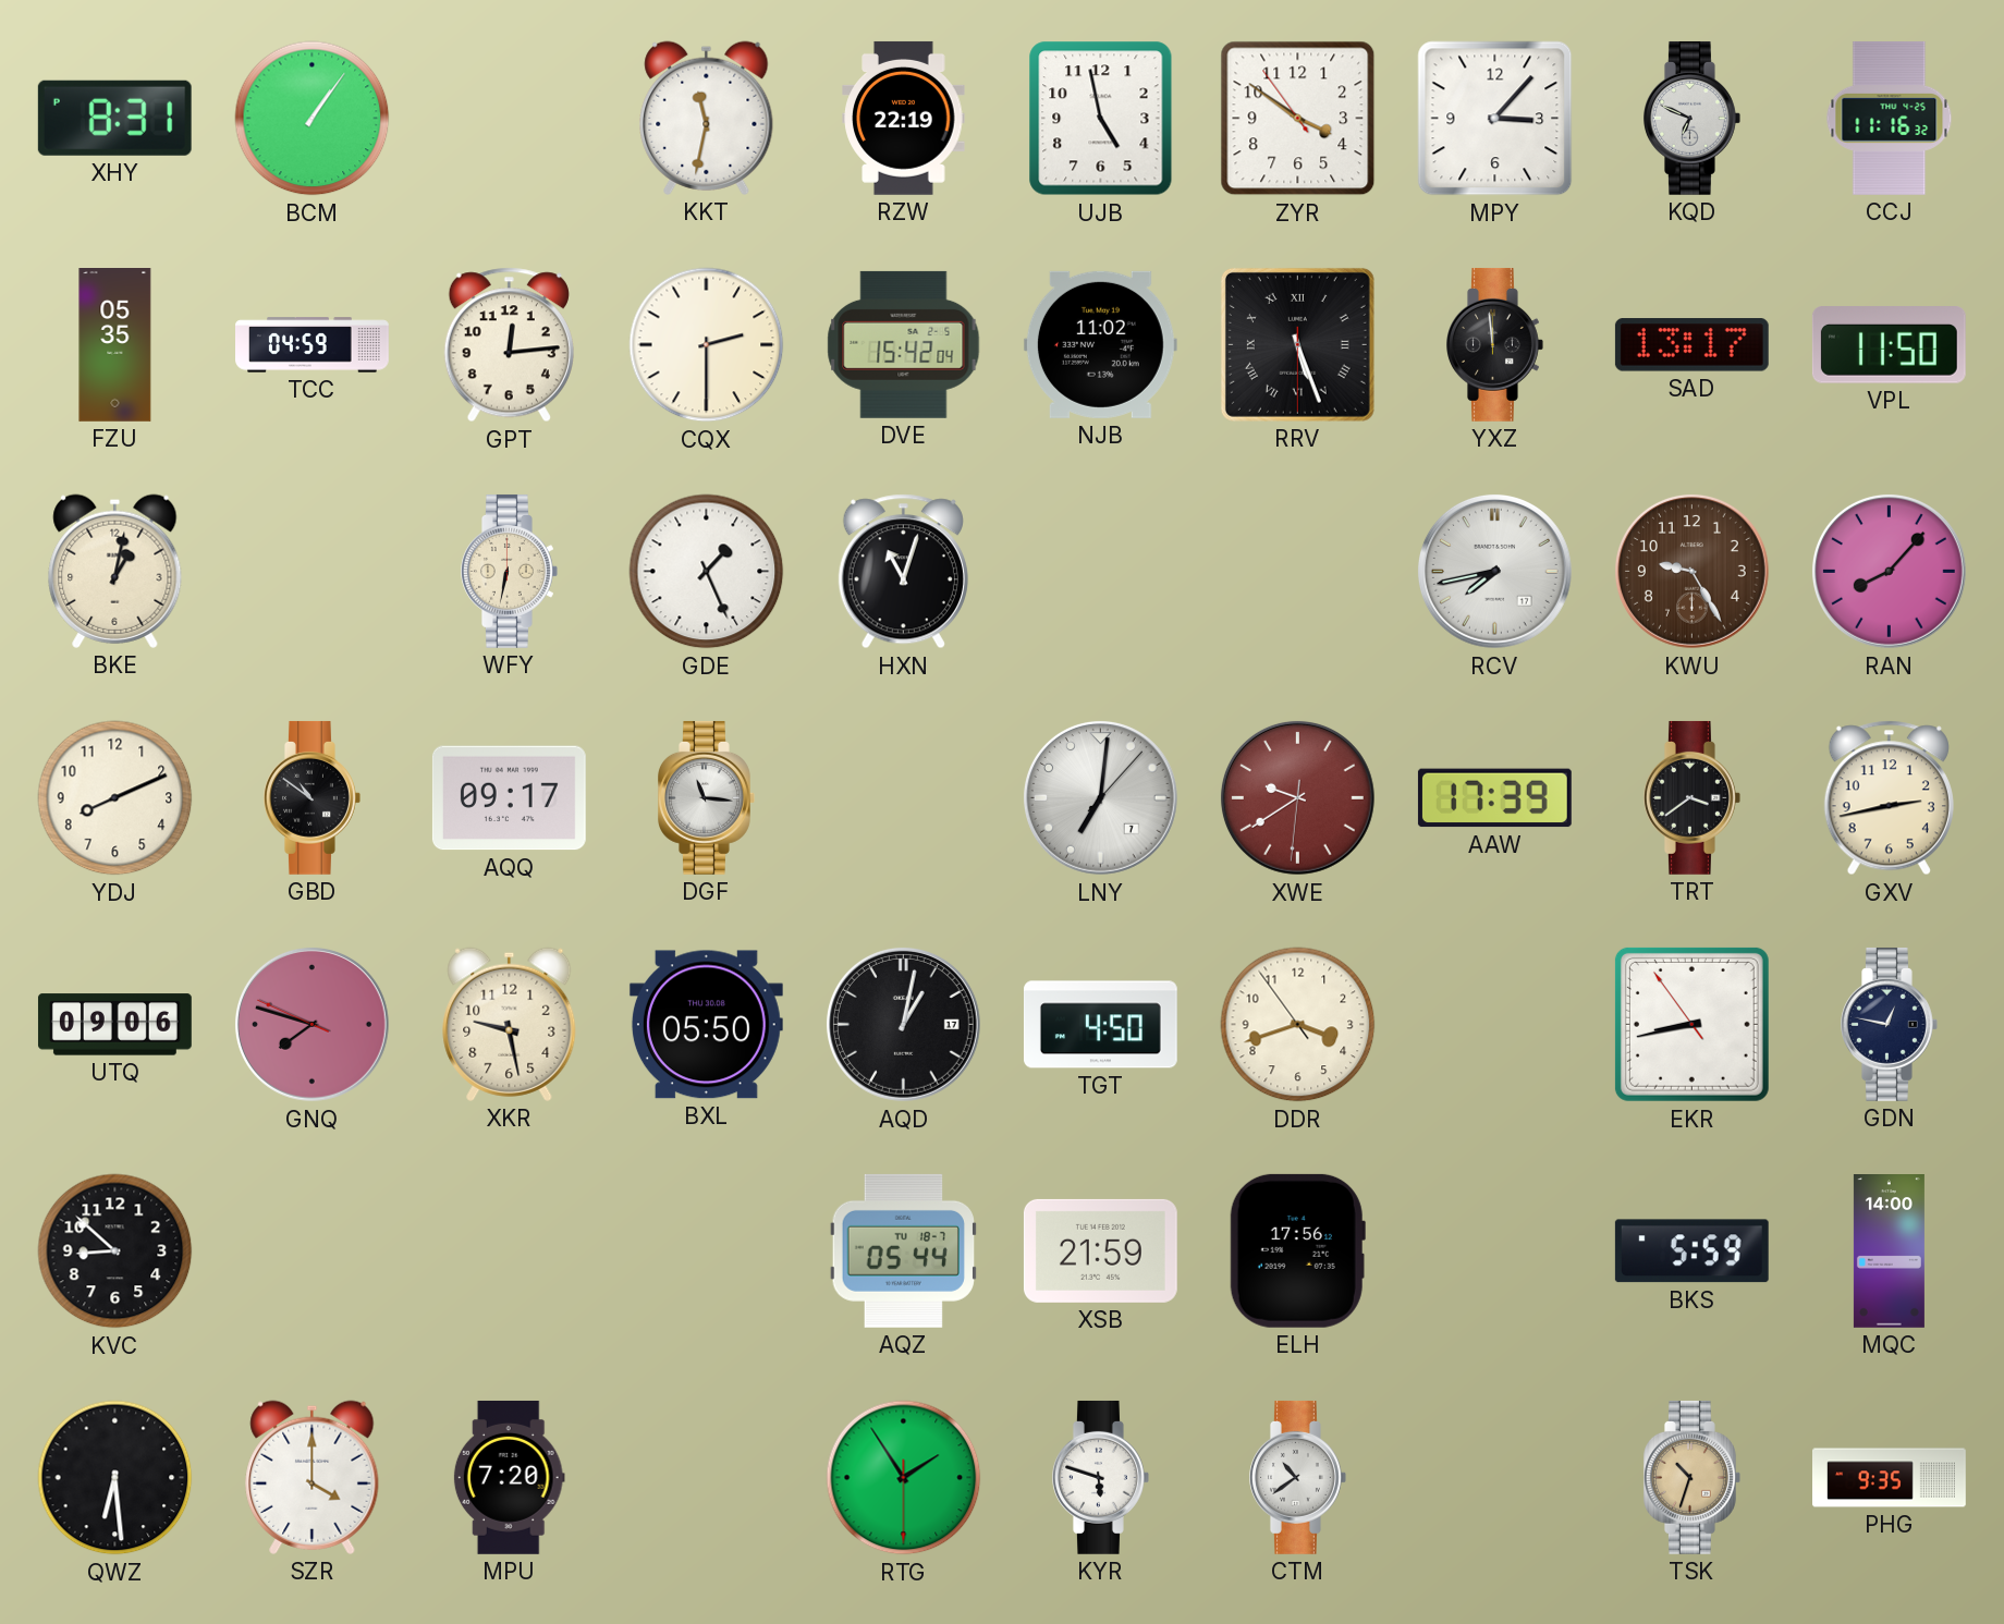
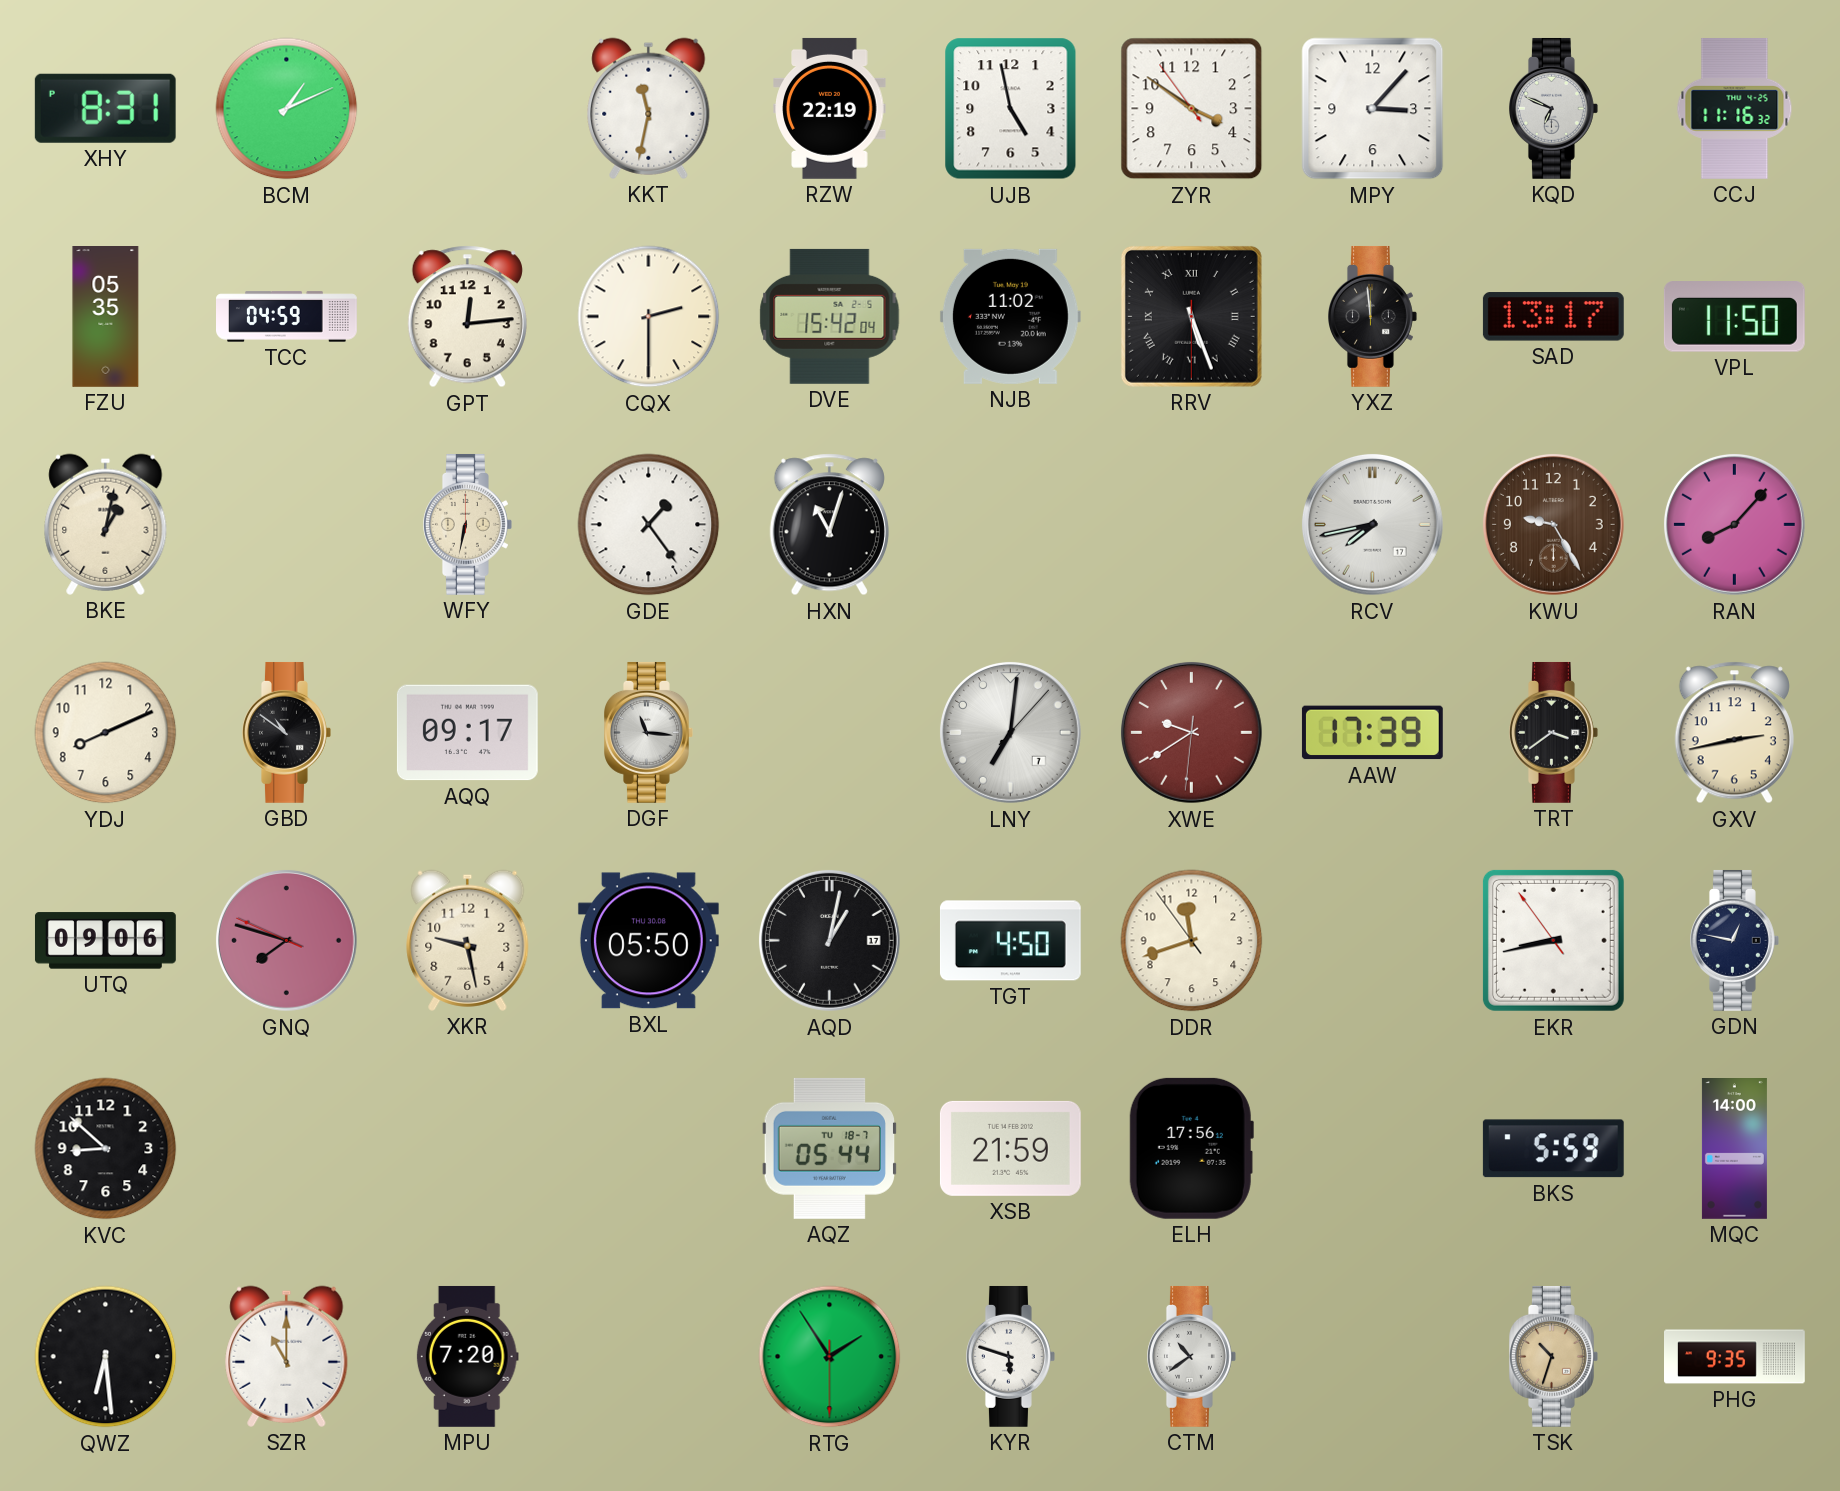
BCM: 1:06 -> 1:11
GDE: 1:26 -> 1:24
DDR: 3:41 -> 11:41
SZR: 4:00 -> 11:00
